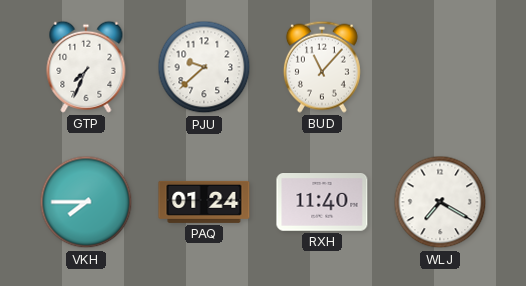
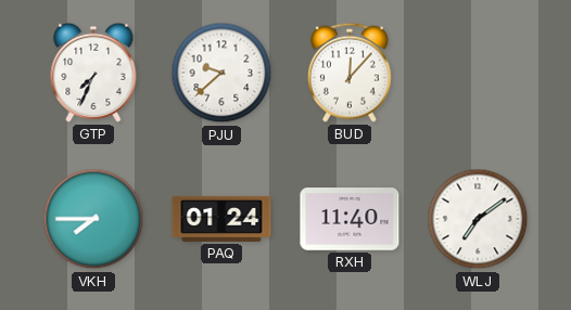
BUD: 11:07 -> 12:07
WLJ: 7:20 -> 7:09
